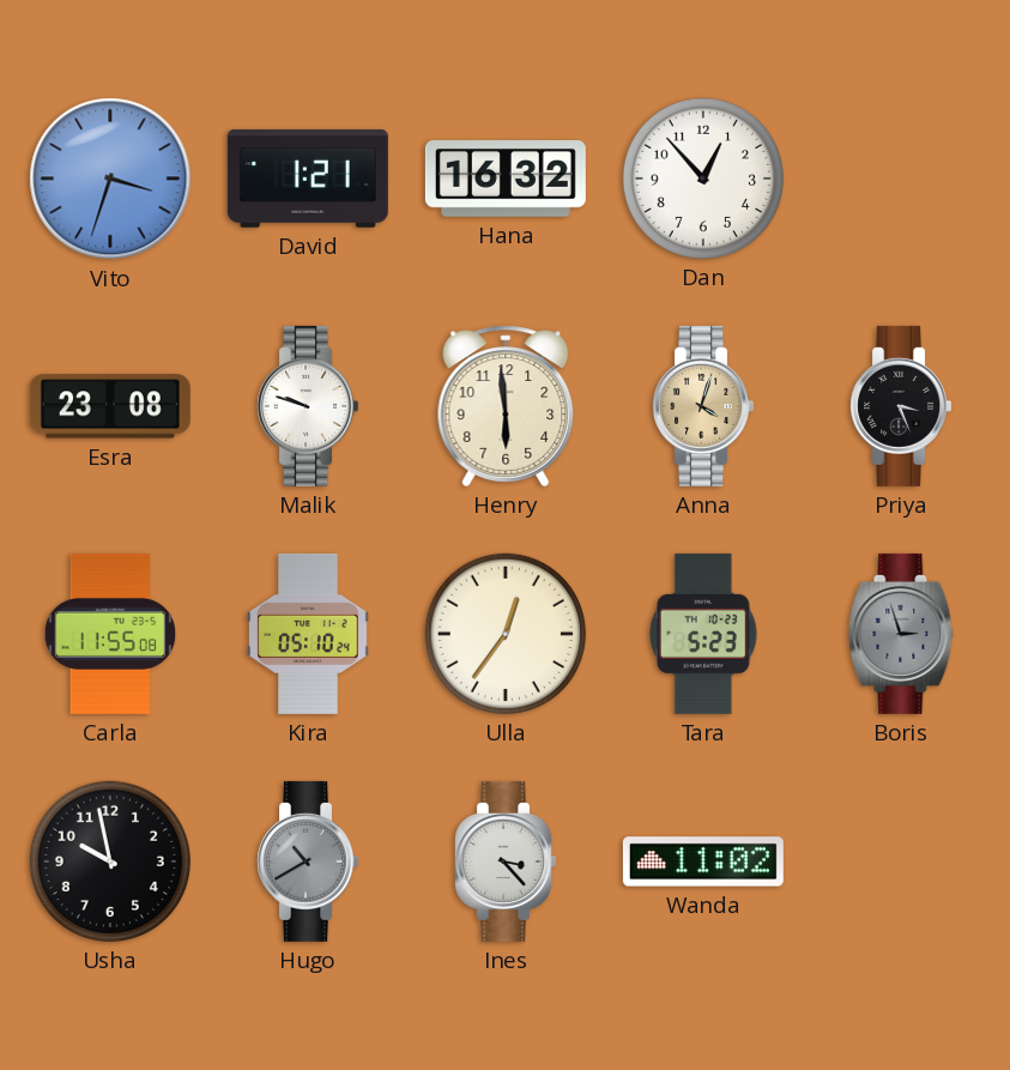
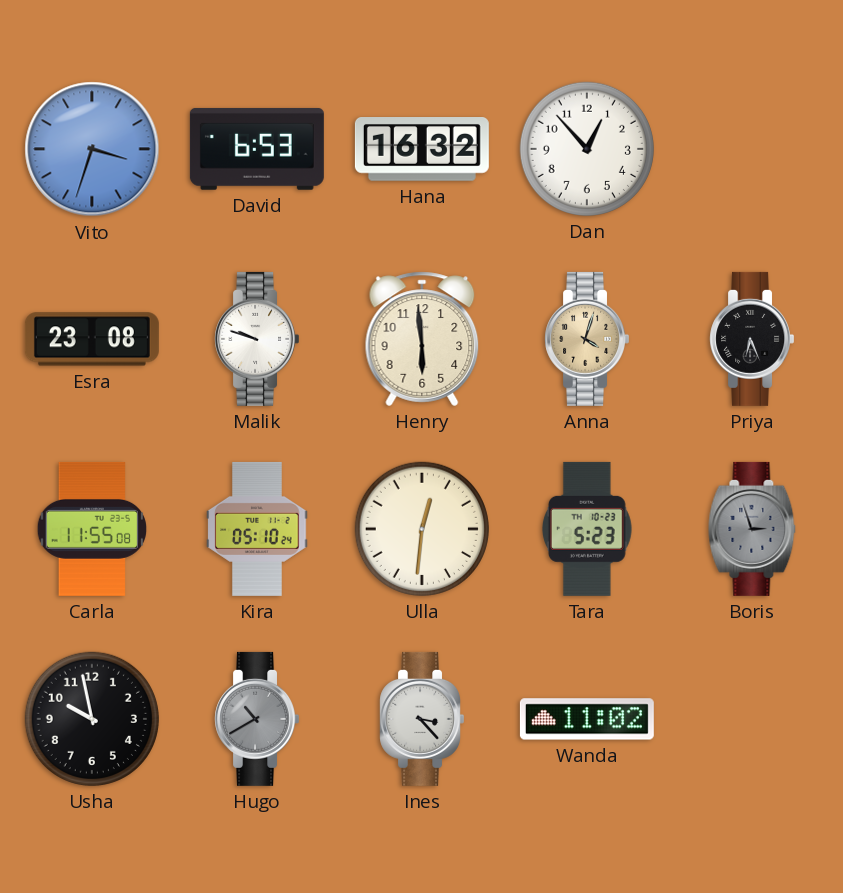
David: 1:21 -> 6:53
Priya: 3:26 -> 6:26
Ulla: 12:36 -> 12:31
